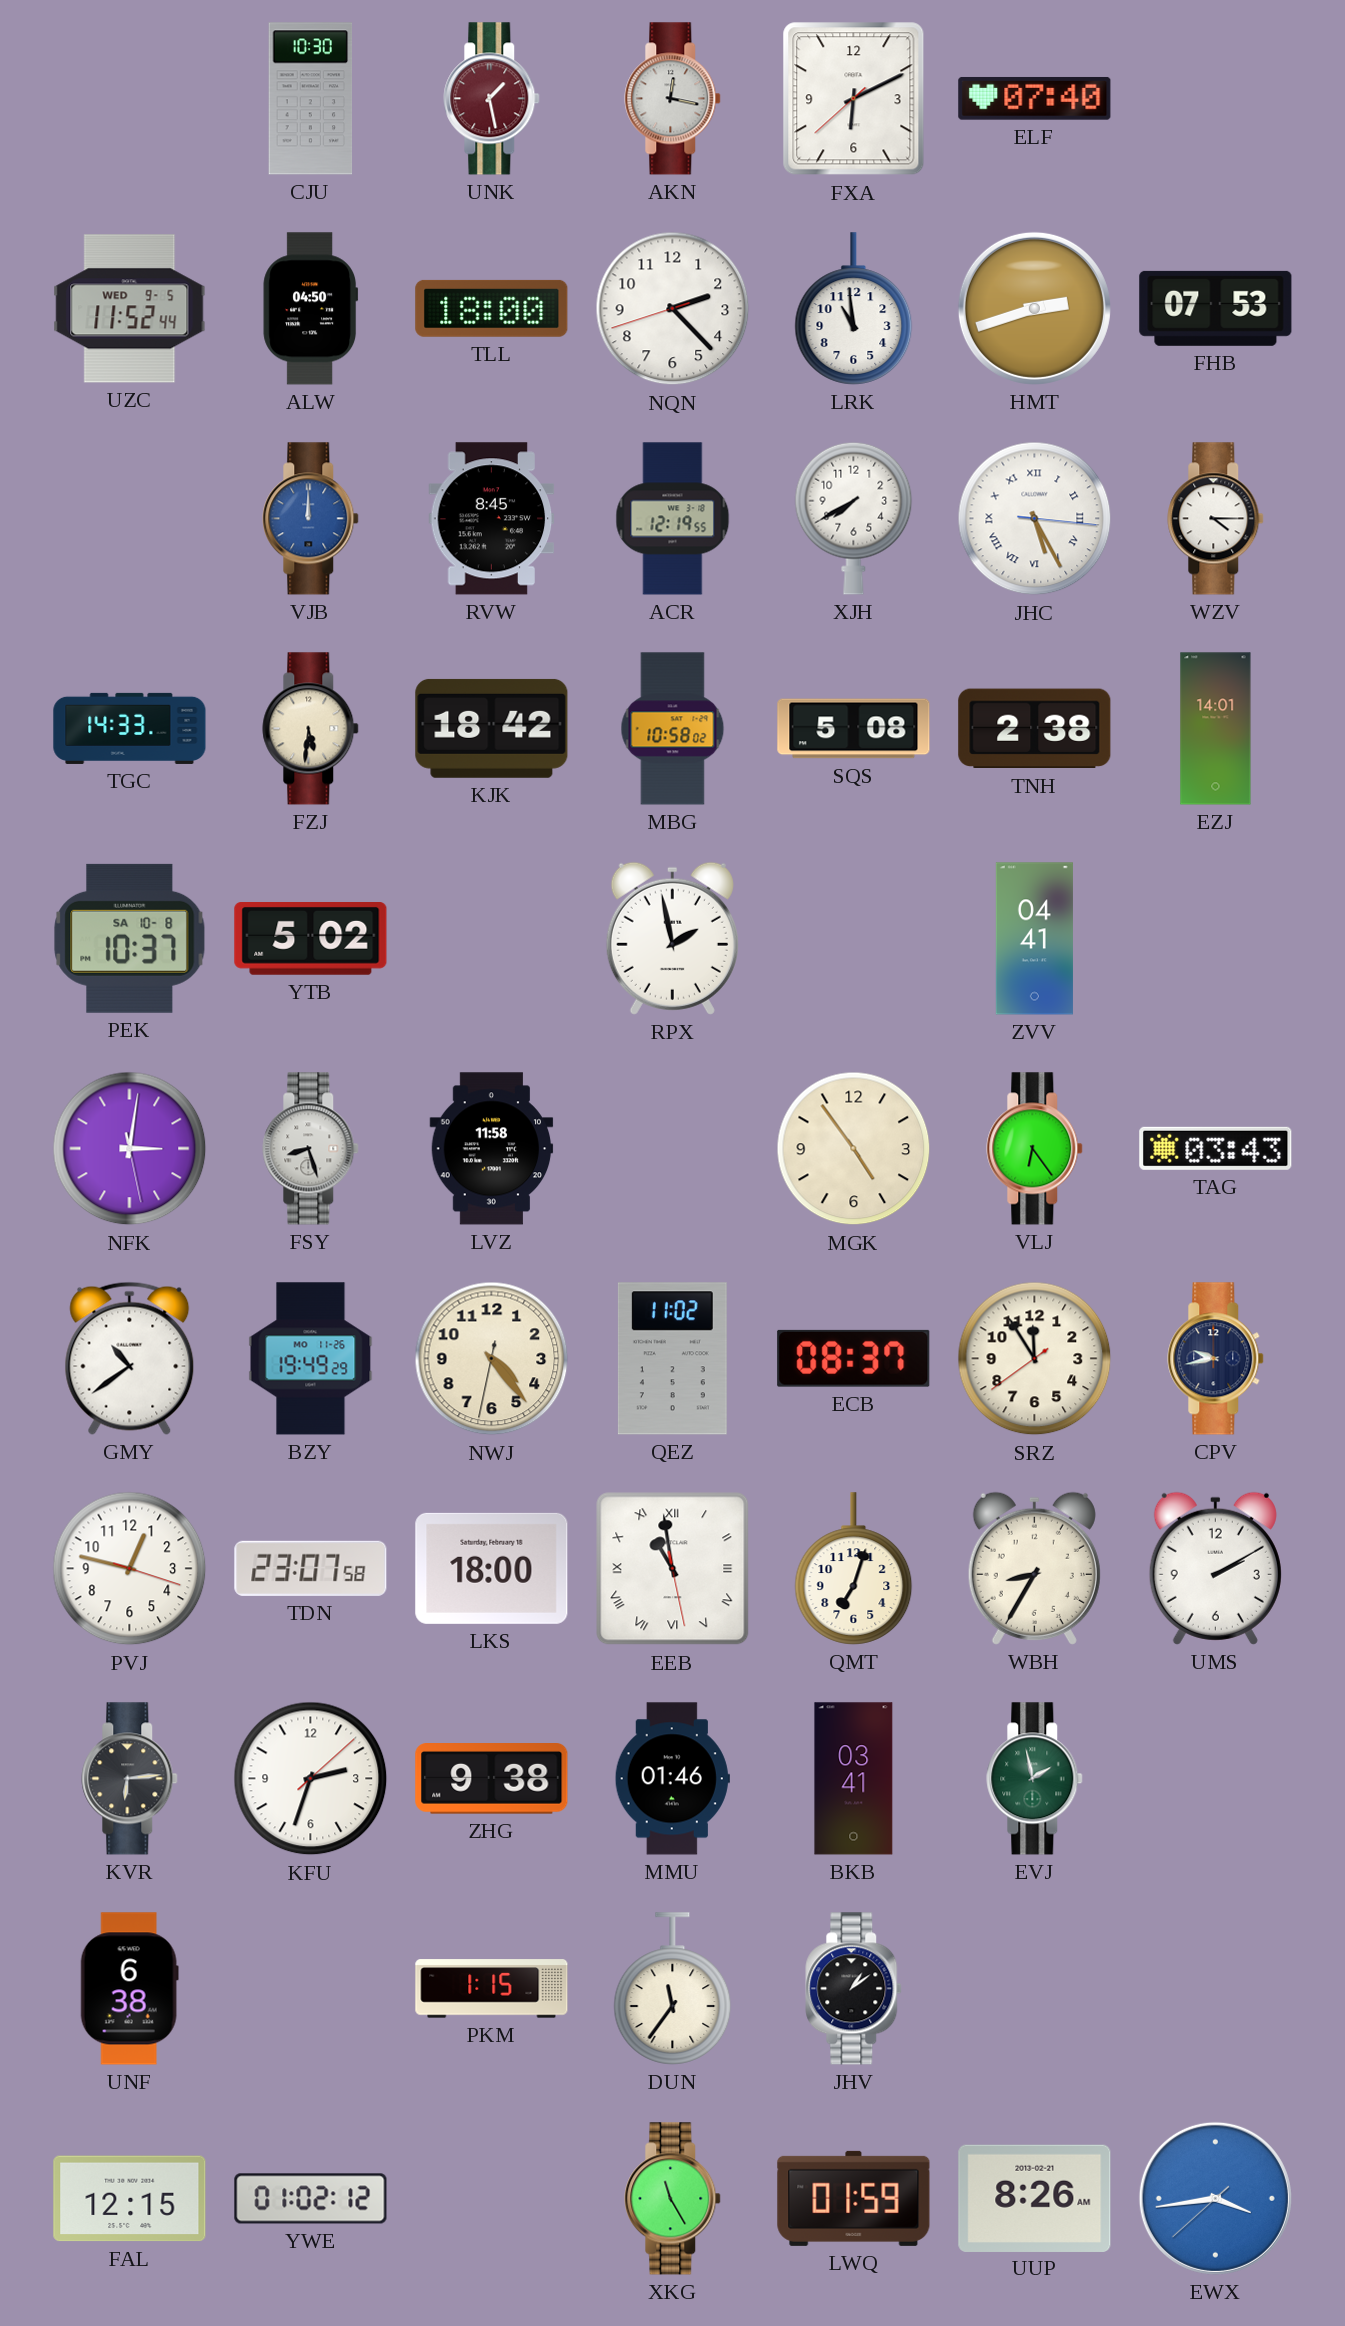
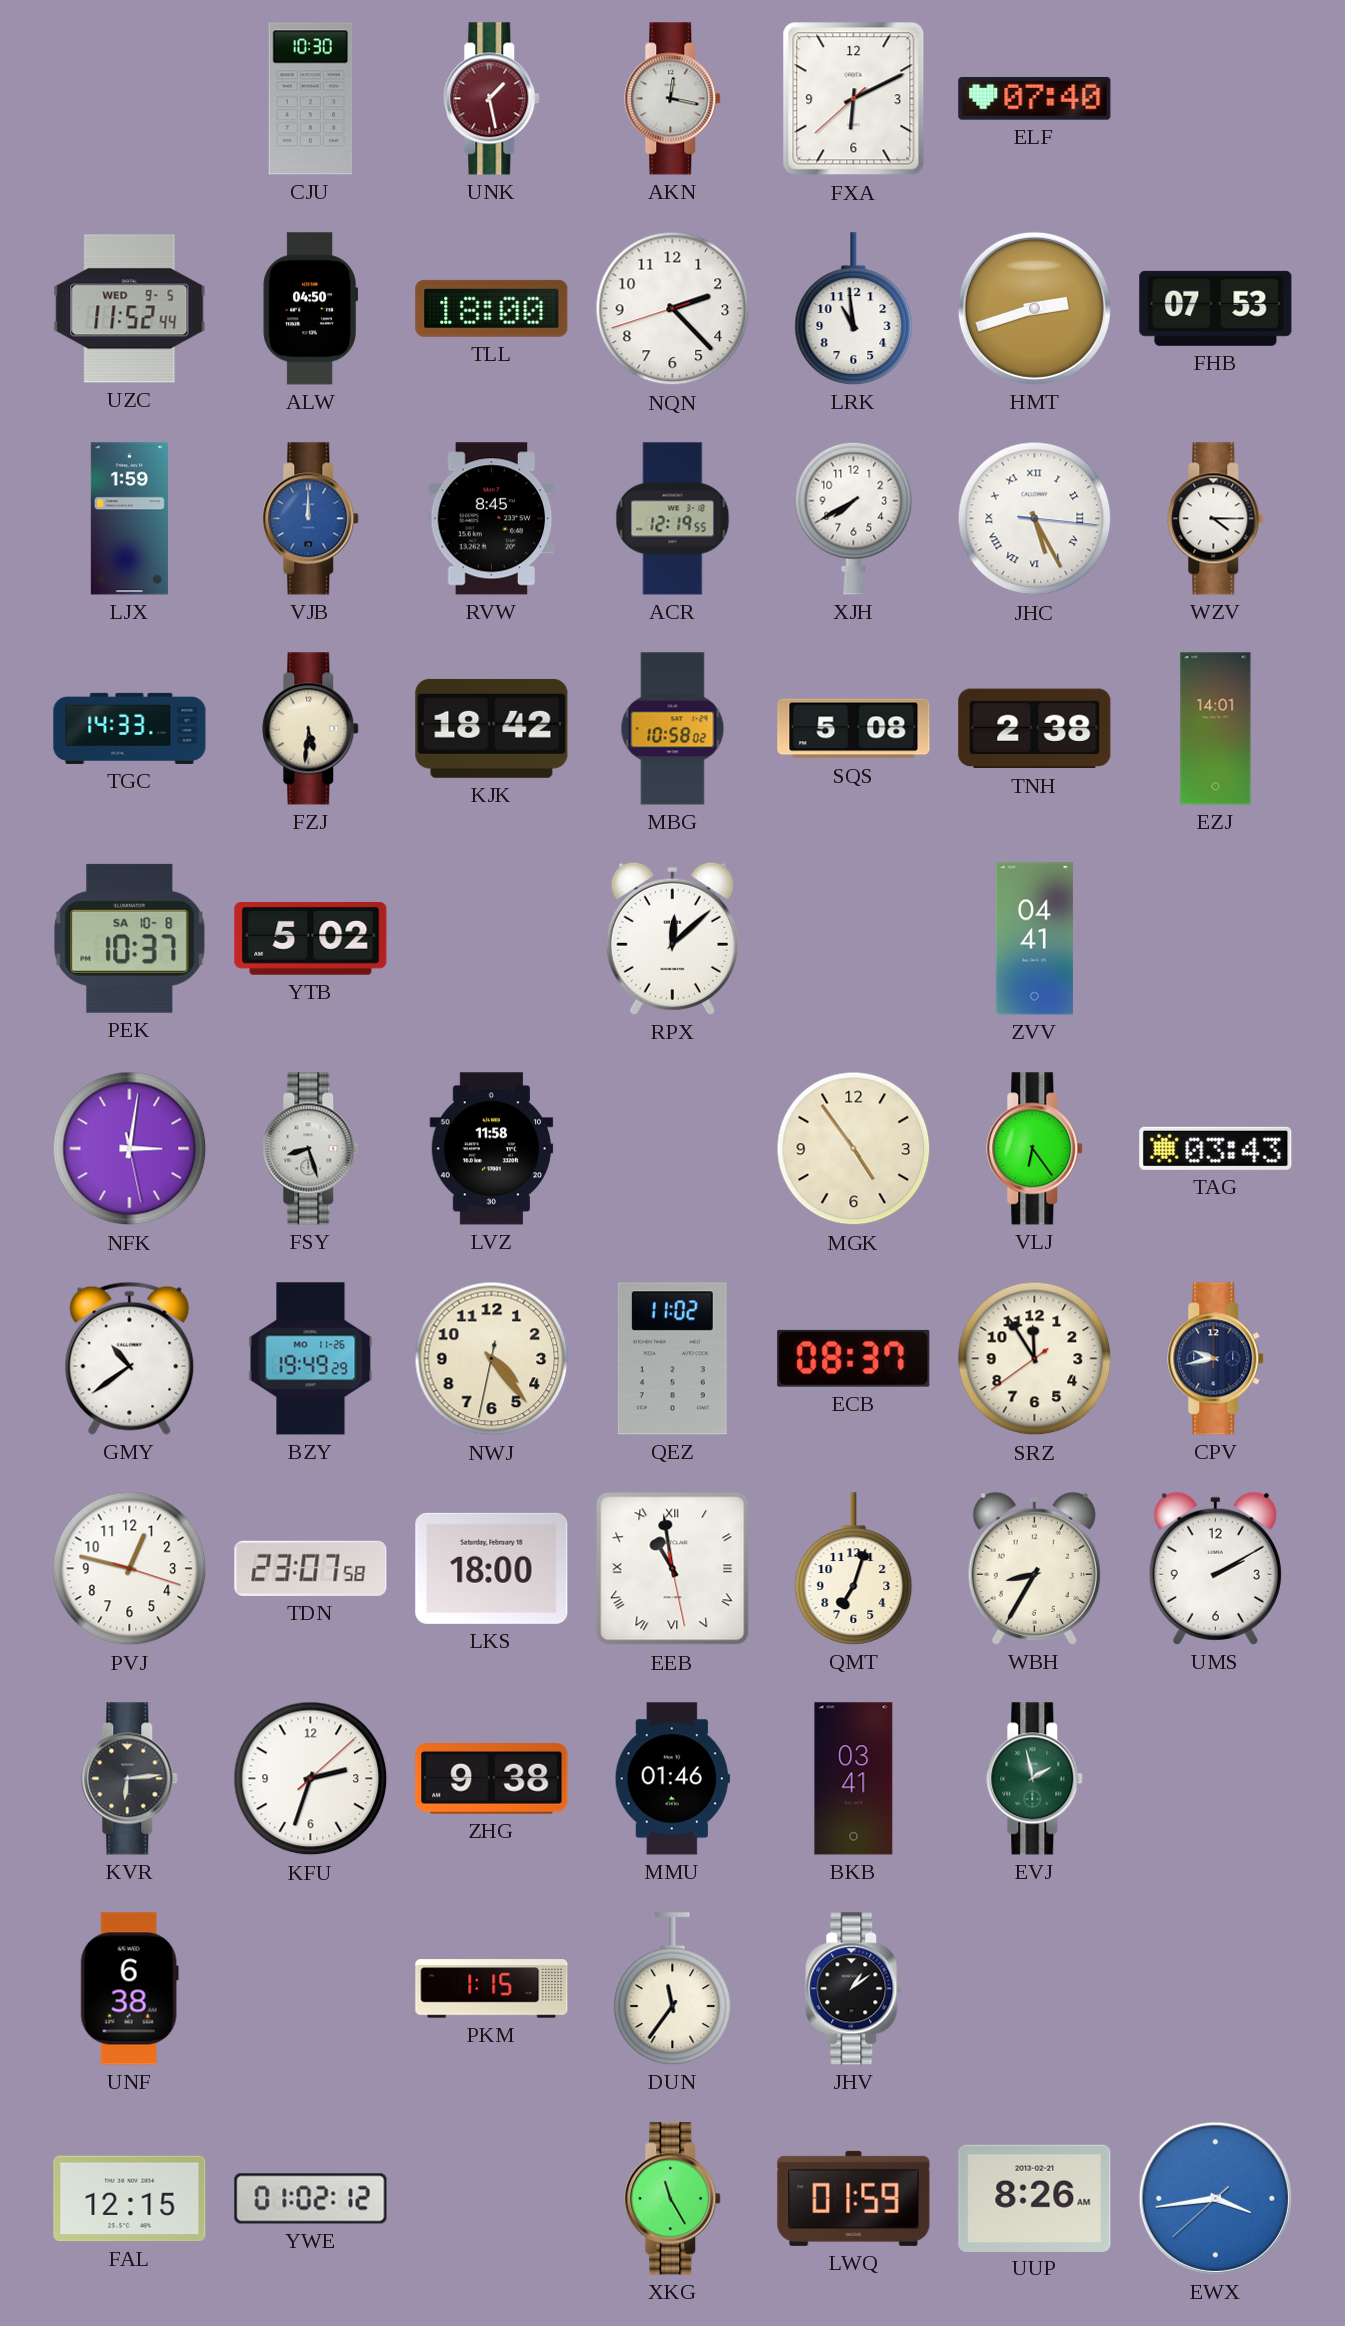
LJX: none -> 1:59
RPX: 1:58 -> 12:08
